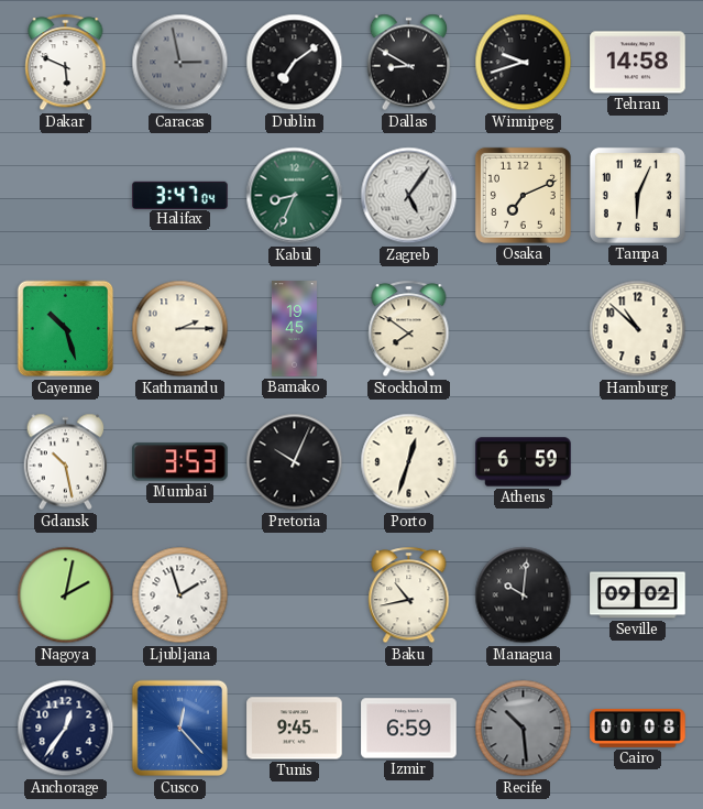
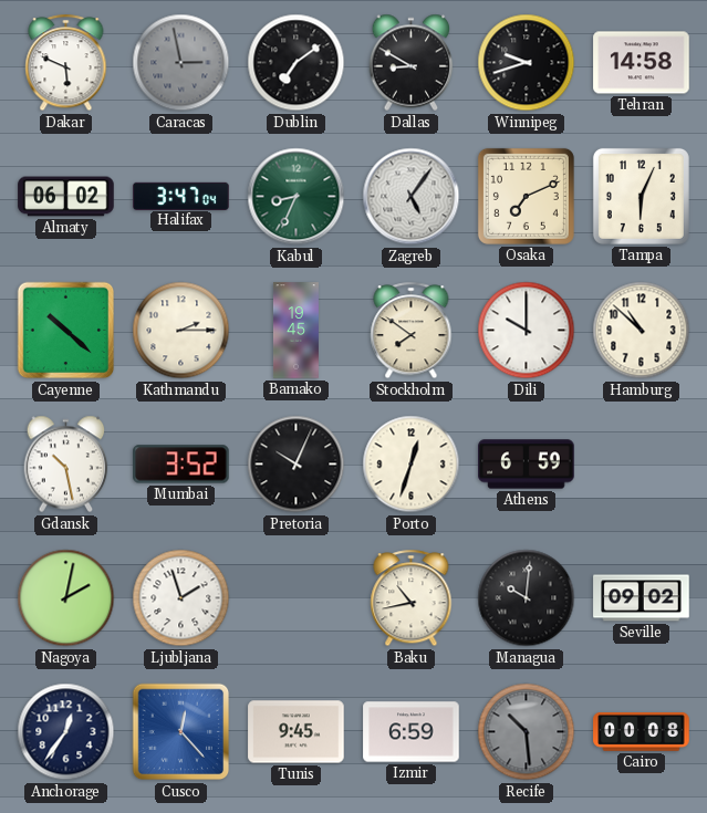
Almaty: none -> 06:02
Cayenne: 10:27 -> 10:22
Dili: none -> 10:00
Mumbai: 3:53 -> 3:52
